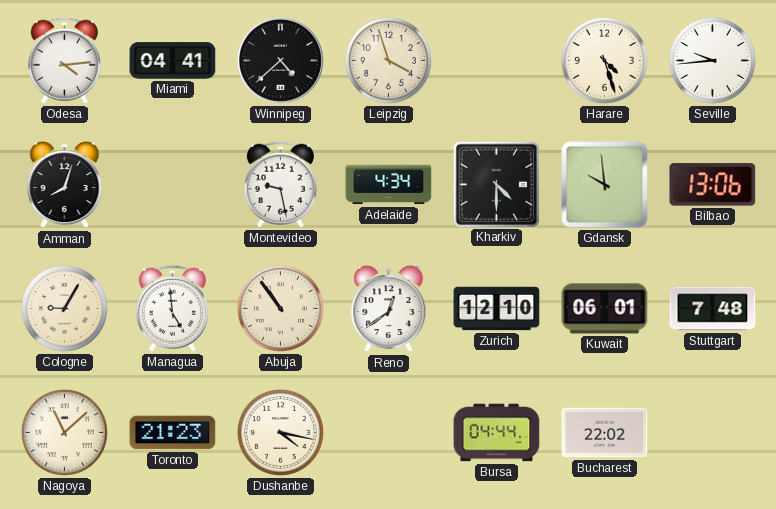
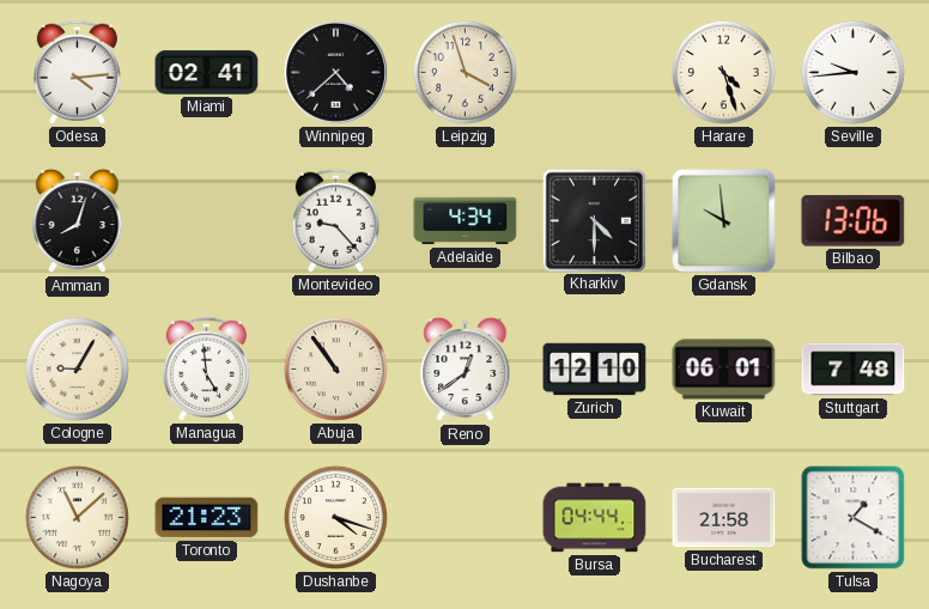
Miami: 04:41 -> 02:41
Montevideo: 9:28 -> 9:23
Dushanbe: 4:17 -> 4:18
Bucharest: 22:02 -> 21:58
Tulsa: none -> 1:20
